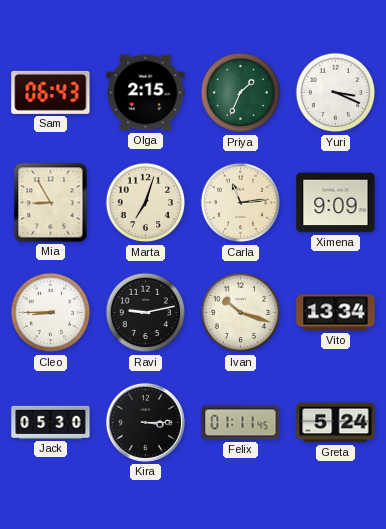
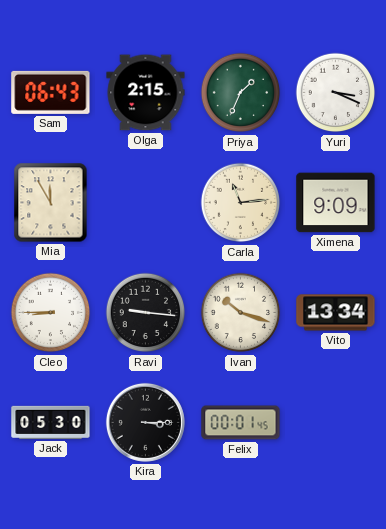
Mia: 8:55 -> 11:55
Marta: 7:03 -> none
Ravi: 9:13 -> 9:16
Felix: 01:11 -> 00:01
Greta: 5:24 -> none
